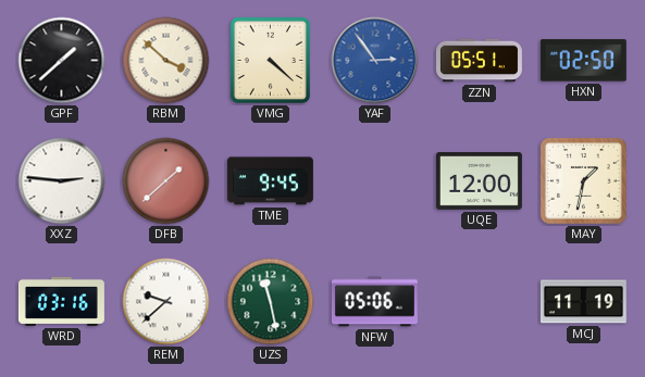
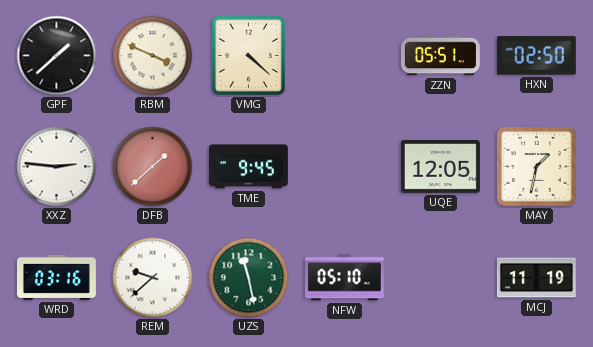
RBM: 3:52 -> 3:49
YAF: 2:54 -> none
UQE: 12:00 -> 12:05
NFW: 05:06 -> 05:10
